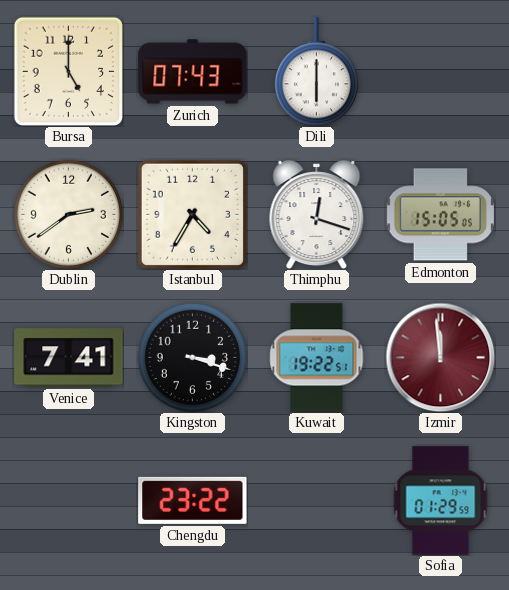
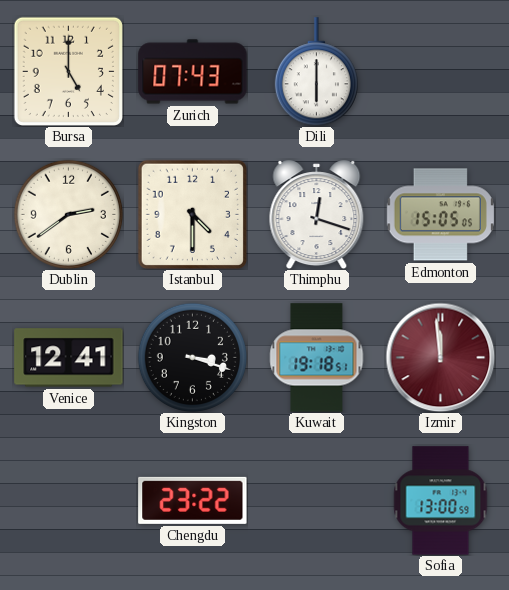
Istanbul: 4:35 -> 4:30
Venice: 7:41 -> 12:41
Kuwait: 19:22 -> 19:18
Sofia: 01:29 -> 13:00
